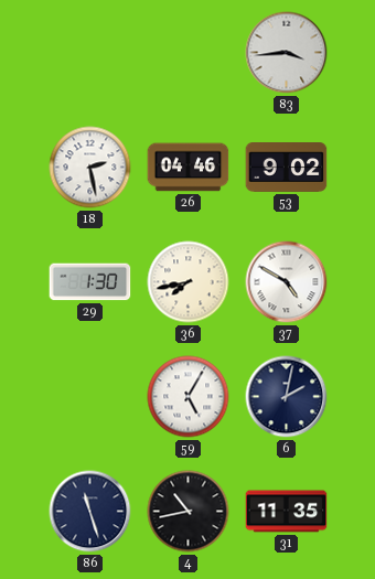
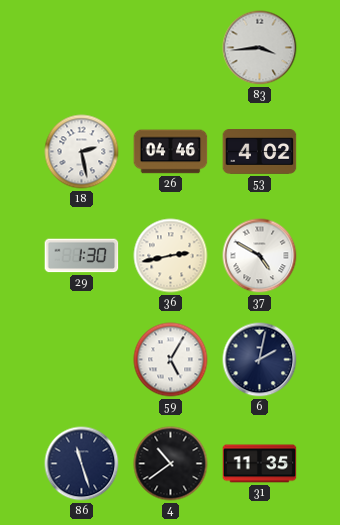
53: 9:02 -> 4:02
36: 7:43 -> 2:43
4: 10:43 -> 10:39
